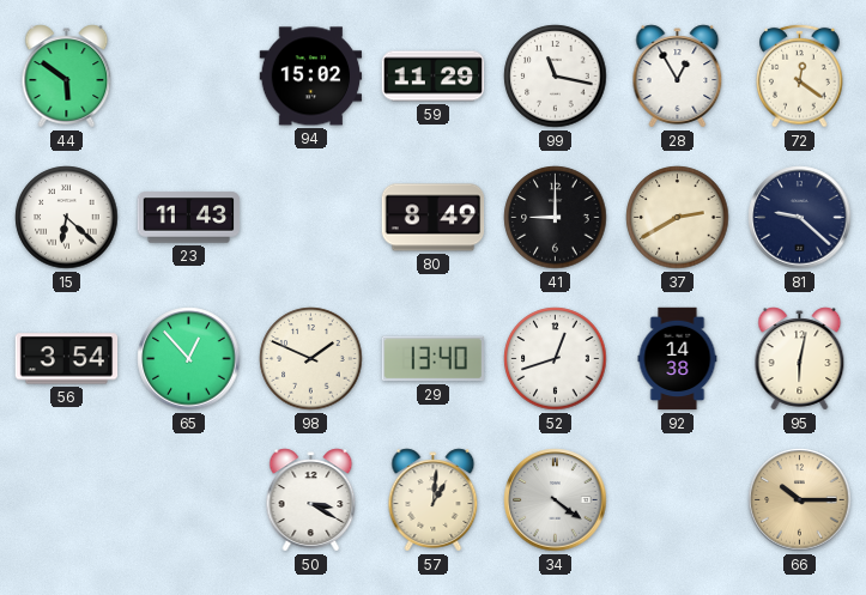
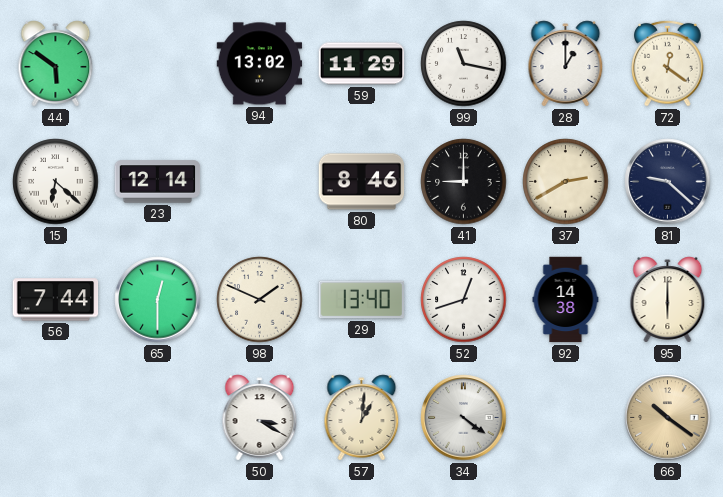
94: 15:02 -> 13:02
28: 12:55 -> 1:00
23: 11:43 -> 12:14
80: 8:49 -> 8:46
56: 3:54 -> 7:44
65: 12:53 -> 12:30
95: 6:02 -> 6:00
66: 10:15 -> 10:21
